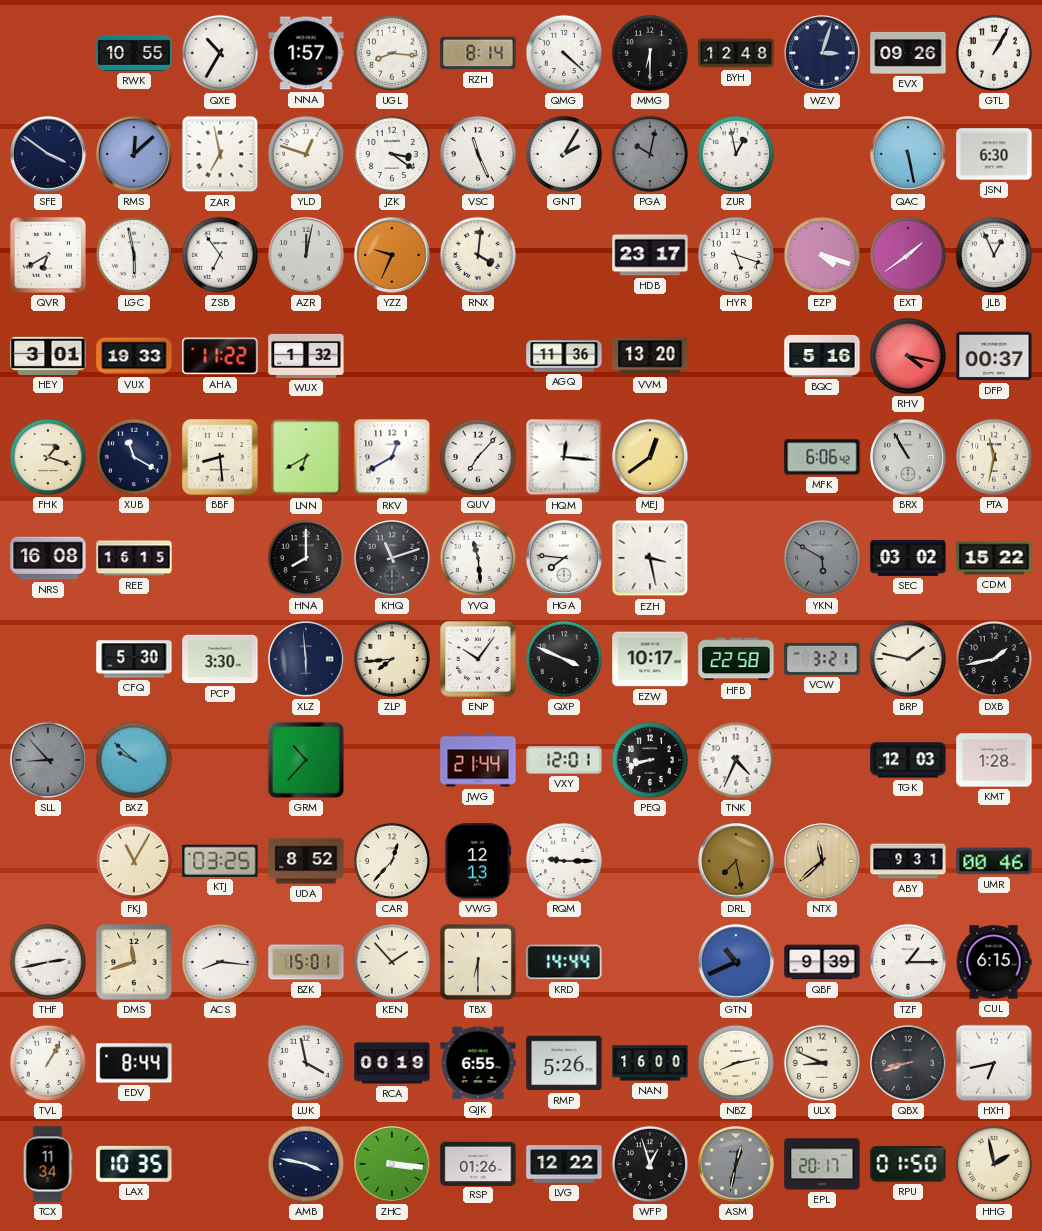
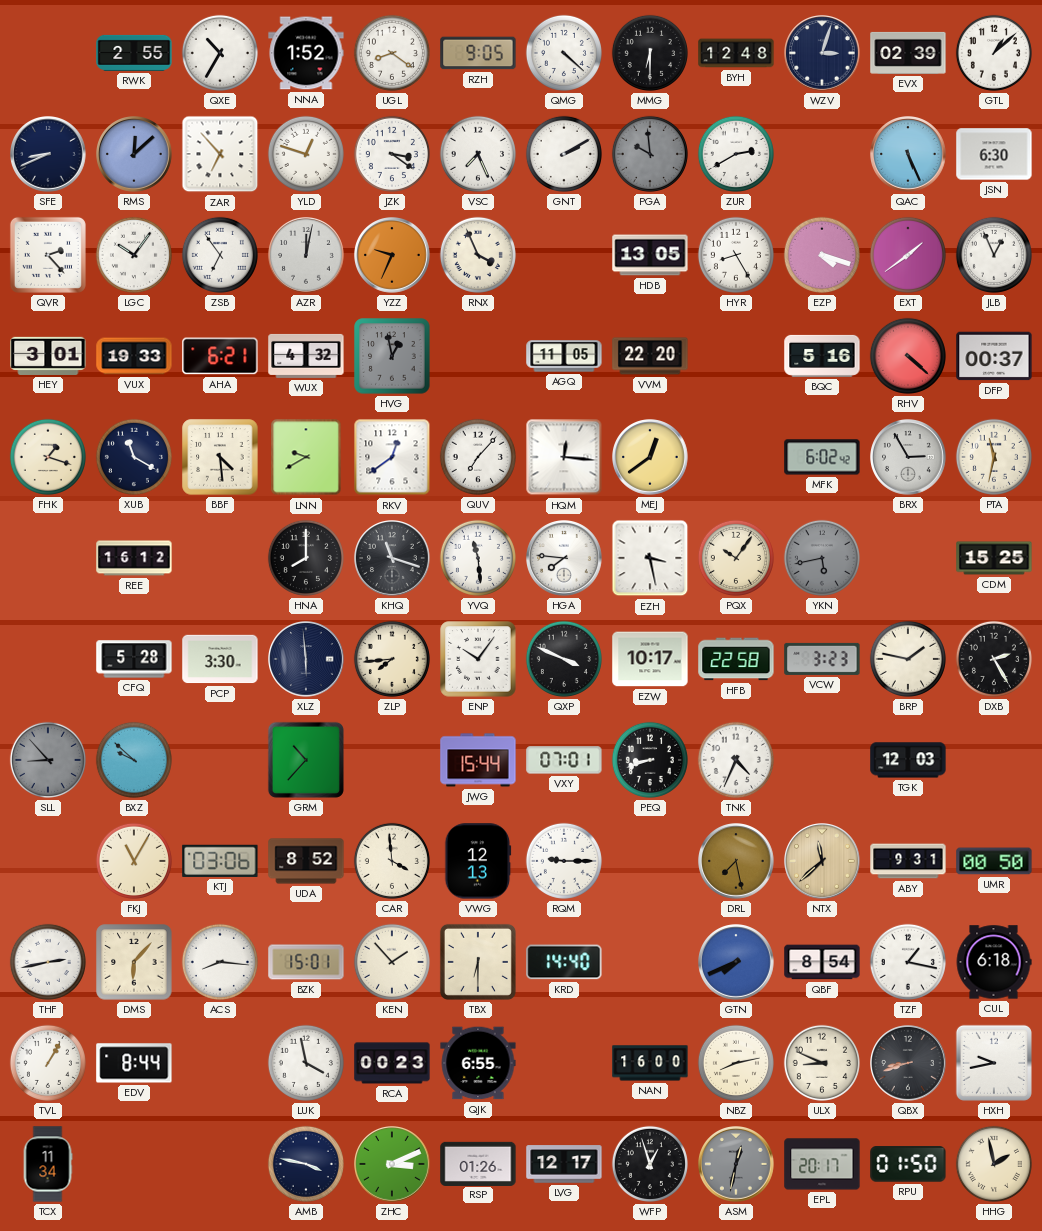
RWK: 10:55 -> 2:55
NNA: 1:57 -> 1:52
UGL: 8:16 -> 8:21
RZH: 8:14 -> 9:05
EVX: 09:26 -> 02:39
GTL: 1:05 -> 1:08
SFE: 3:51 -> 8:41
ZAR: 6:58 -> 6:53
VSC: 11:26 -> 7:26
GNT: 2:05 -> 2:10
PGA: 10:02 -> 9:59
ZUR: 12:58 -> 2:40
QAC: 5:28 -> 5:26
QVR: 6:40 -> 2:23
LGC: 5:58 -> 10:06
RNX: 4:01 -> 3:56
HDB: 23:17 -> 13:05
HYR: 5:18 -> 8:25
AHA: 11:22 -> 6:21
WUX: 1:32 -> 4:32
HVG: none -> 12:58
AGQ: 11:36 -> 11:05
VVM: 13:20 -> 22:20
RHV: 4:17 -> 4:22
BBF: 8:29 -> 4:29
LNN: 6:40 -> 9:40
RKV: 12:40 -> 12:39
MFK: 6:06 -> 6:02
BRX: 10:55 -> 2:55
NRS: 16:08 -> none
REE: 16:15 -> 16:12
KHQ: 11:12 -> 11:18
PQX: none -> 10:06
YKN: 5:50 -> 5:43
SEC: 03:02 -> none
CDM: 15:22 -> 15:25
CFQ: 5:30 -> 5:28
VCW: 3:21 -> 3:23
DXB: 1:43 -> 2:25
JWG: 21:44 -> 15:44
VXY: 12:01 -> 07:01
KMT: 1:28 -> none
KTJ: 03:25 -> 03:06
CAR: 12:37 -> 3:59
UMR: 00:46 -> 00:50
DMS: 11:42 -> 6:07
KRD: 14:44 -> 14:40
GTN: 10:41 -> 7:41
QBF: 9:39 -> 8:54
TZF: 1:15 -> 1:17
CUL: 6:15 -> 6:18
RCA: 00:19 -> 00:23
RMP: 5:26 -> none
HXH: 6:43 -> 9:43
LAX: 10:35 -> none
ZHC: 3:16 -> 3:11
LVG: 12:22 -> 12:17
